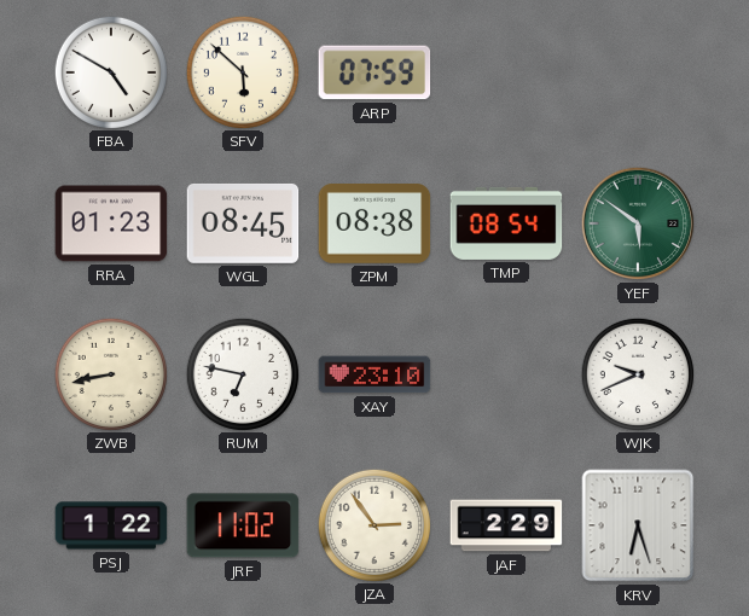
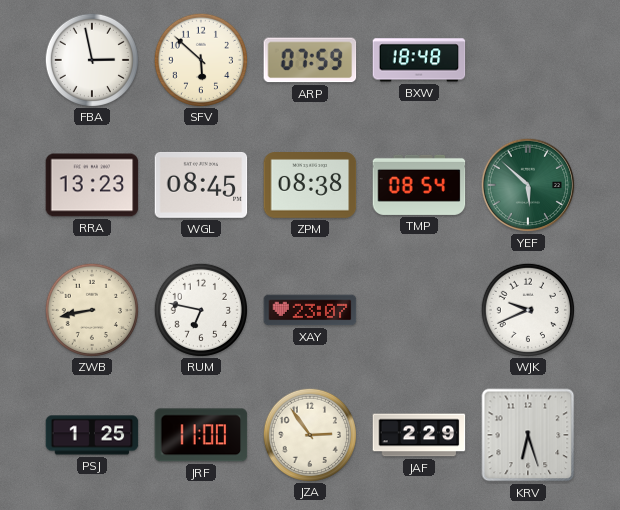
FBA: 4:50 -> 2:58
BXW: none -> 18:48
RRA: 01:23 -> 13:23
YEF: 5:51 -> 5:52
XAY: 23:10 -> 23:07
PSJ: 1:22 -> 1:25
JRF: 11:02 -> 11:00
